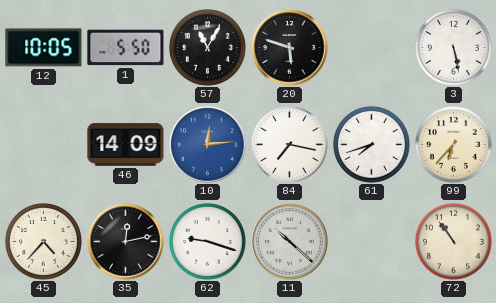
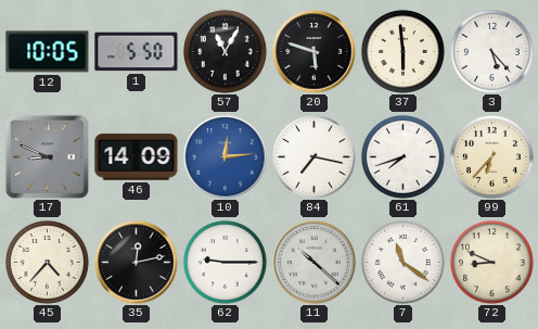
37: none -> 5:59
3: 5:28 -> 5:23
17: none -> 8:49
62: 9:18 -> 9:15
7: none -> 11:21
72: 10:54 -> 8:49
